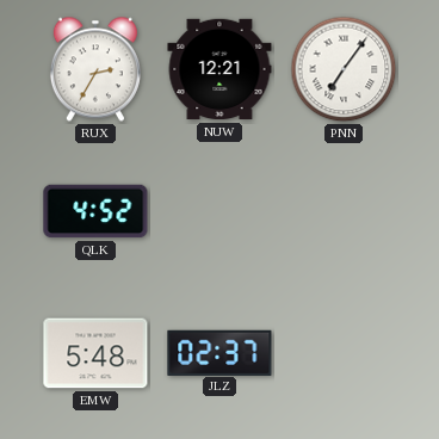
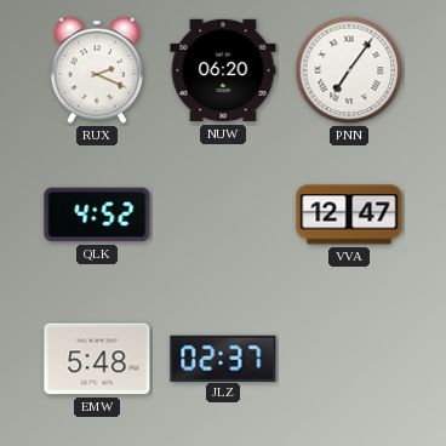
RUX: 2:35 -> 2:19
NUW: 12:21 -> 06:20
VVA: none -> 12:47
